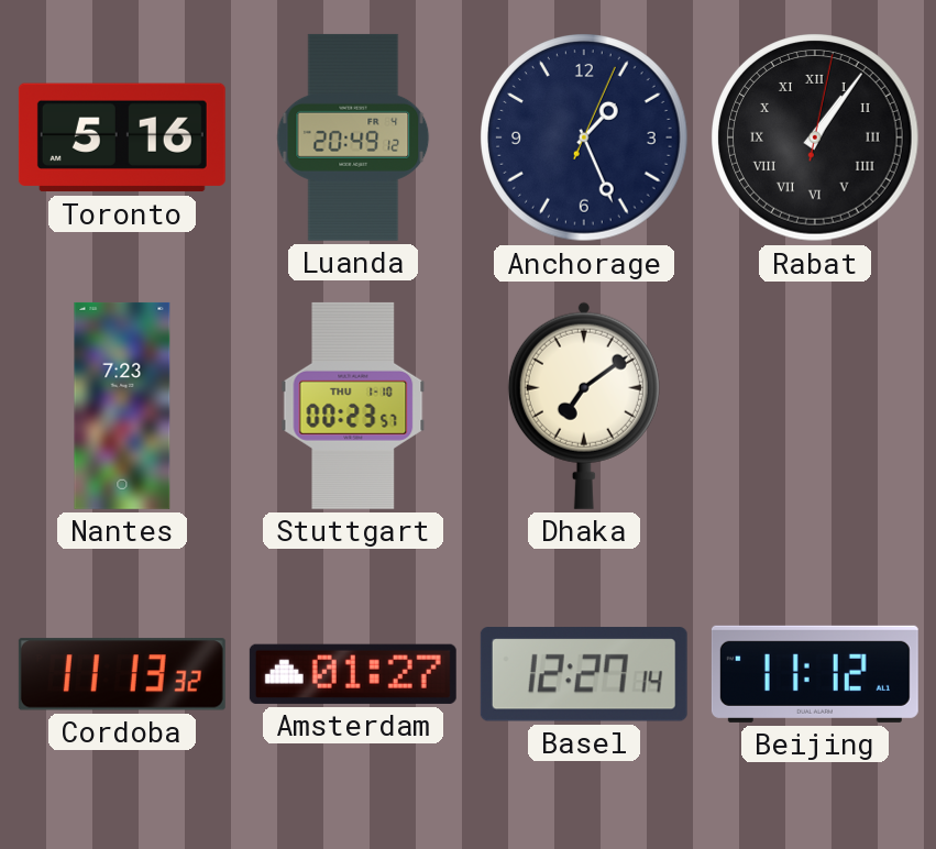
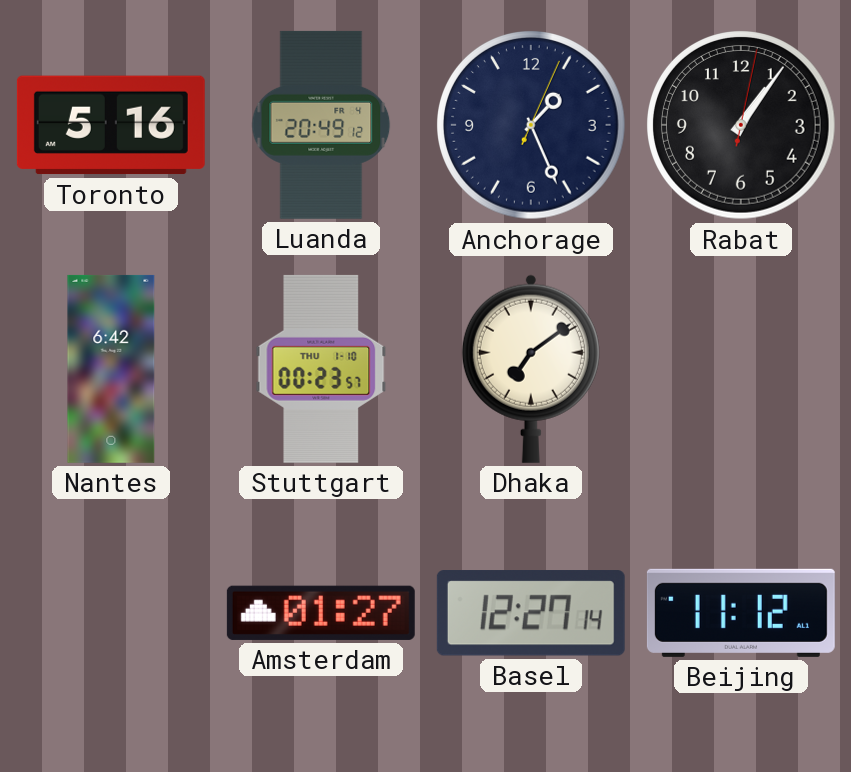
Rabat numerals: Roman -> Arabic
Nantes: 7:23 -> 6:42
Cordoba: 11:13 -> none
